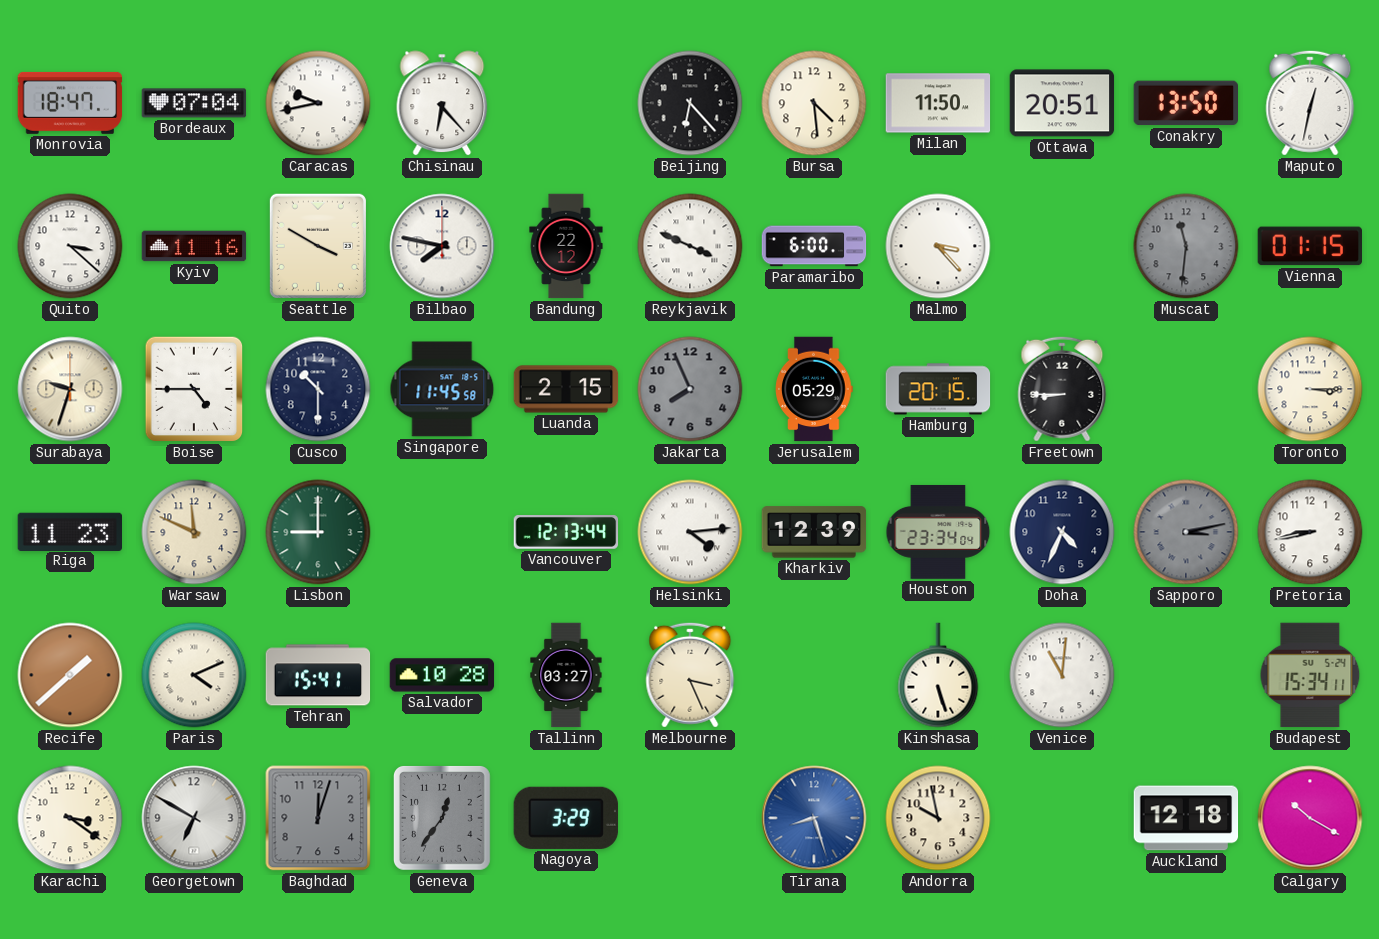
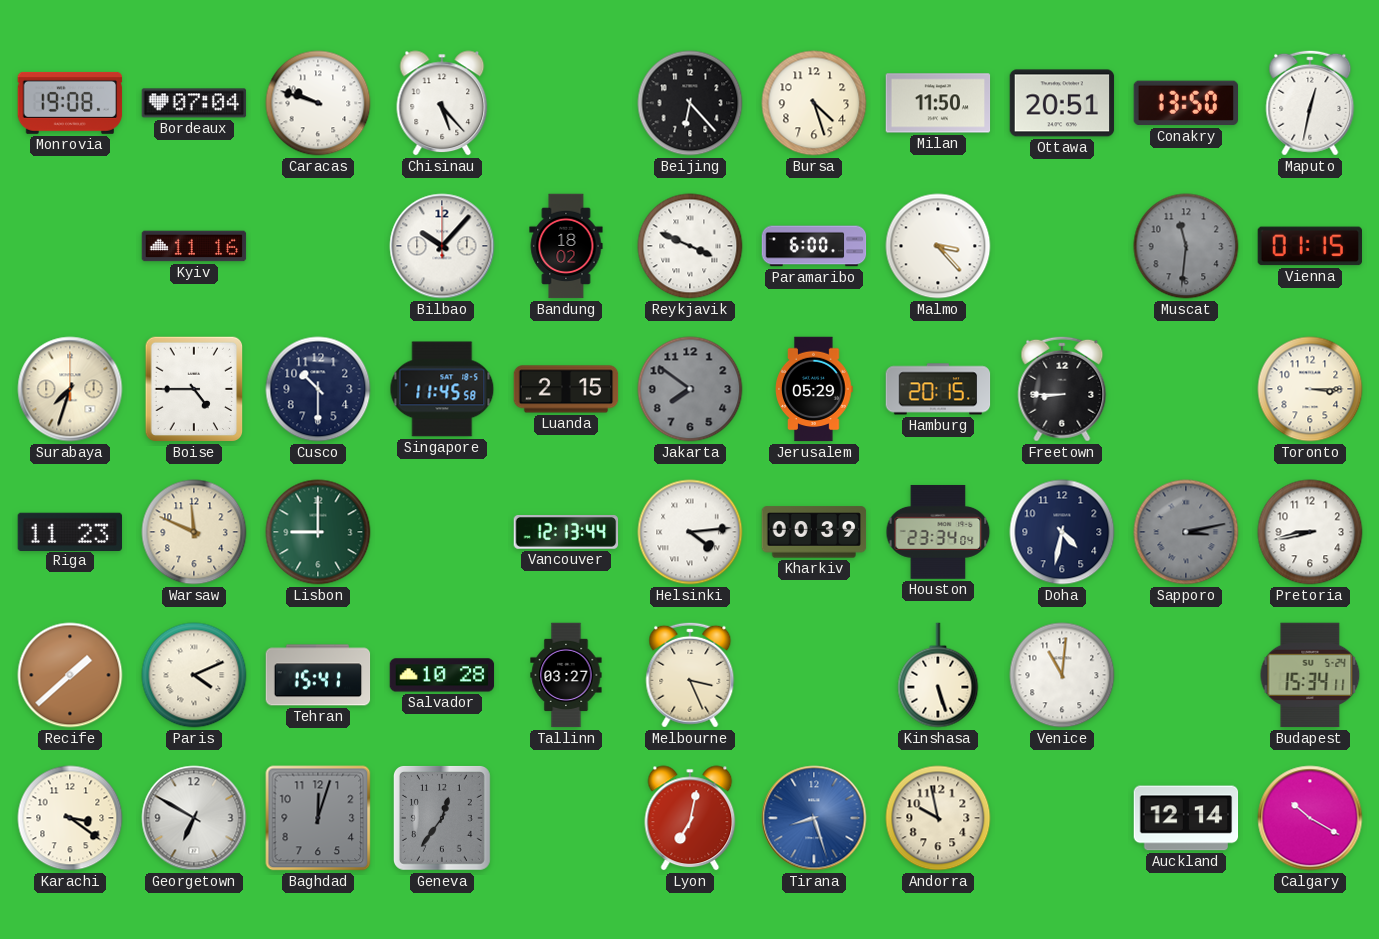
Monrovia: 18:47 -> 19:08
Caracas: 9:43 -> 9:48
Chisinau: 6:23 -> 5:23
Bursa: 4:29 -> 4:27
Quito: 3:22 -> none
Seattle: 3:50 -> none
Bilbao: 7:47 -> 10:07
Bandung: 22:12 -> 18:02
Surabaya: 9:33 -> 7:33
Jakarta: 7:56 -> 7:51
Kharkiv: 12:39 -> 00:39
Doha: 4:34 -> 4:32
Nagoya: 3:29 -> none
Lyon: none -> 7:02
Auckland: 12:18 -> 12:14
